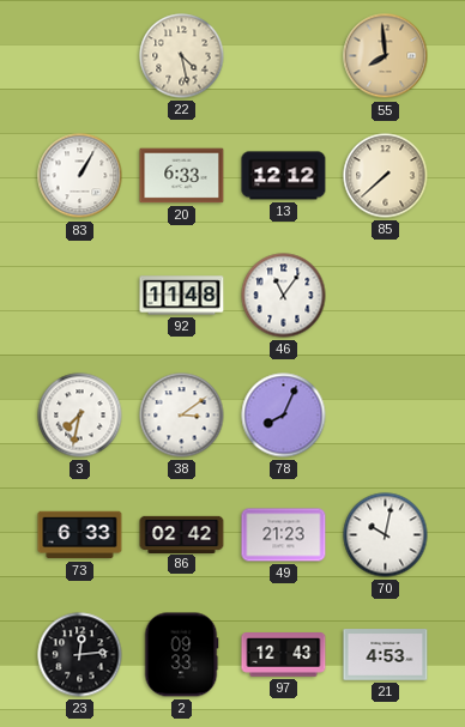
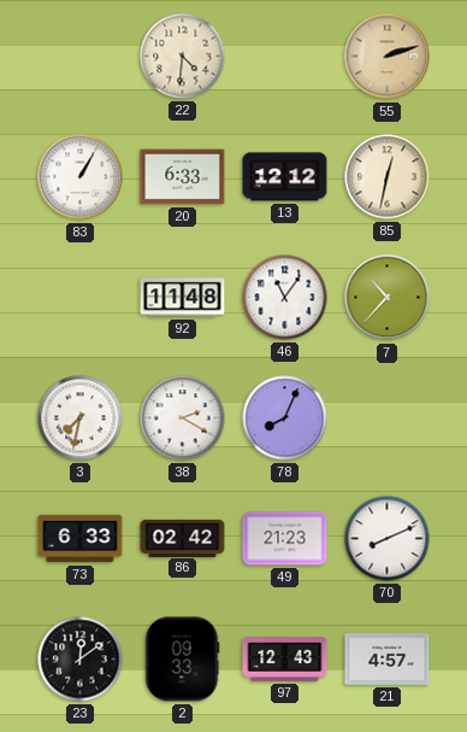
22: 4:28 -> 4:31
55: 7:59 -> 2:12
85: 7:38 -> 12:32
7: none -> 10:37
38: 3:09 -> 2:20
70: 10:02 -> 8:11
23: 12:14 -> 12:09
21: 4:53 -> 4:57
